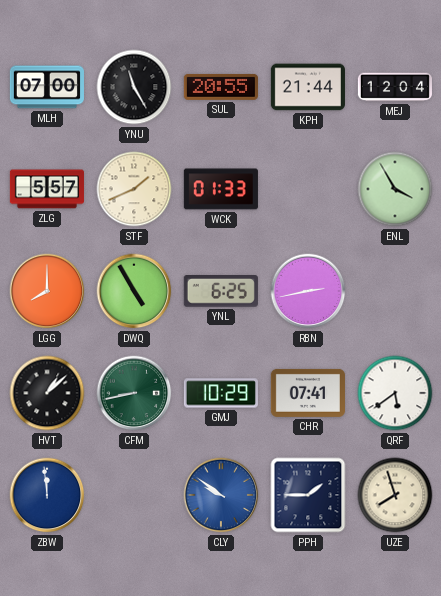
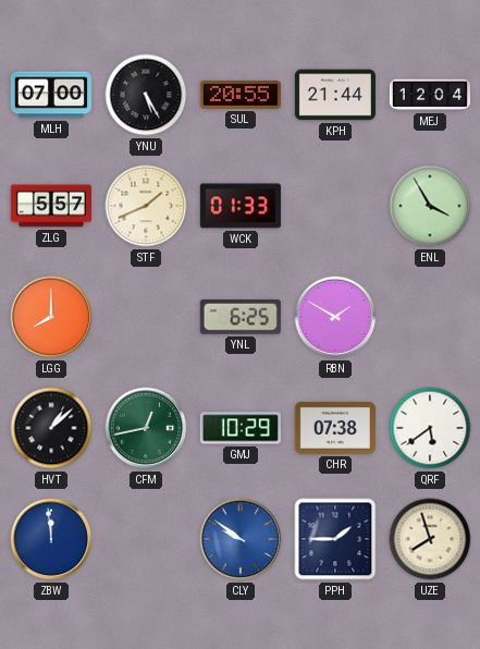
YNU: 11:25 -> 5:25
DWQ: 4:55 -> none
RBN: 2:43 -> 1:50
CFM: 8:43 -> 12:43
CHR: 07:41 -> 07:38
